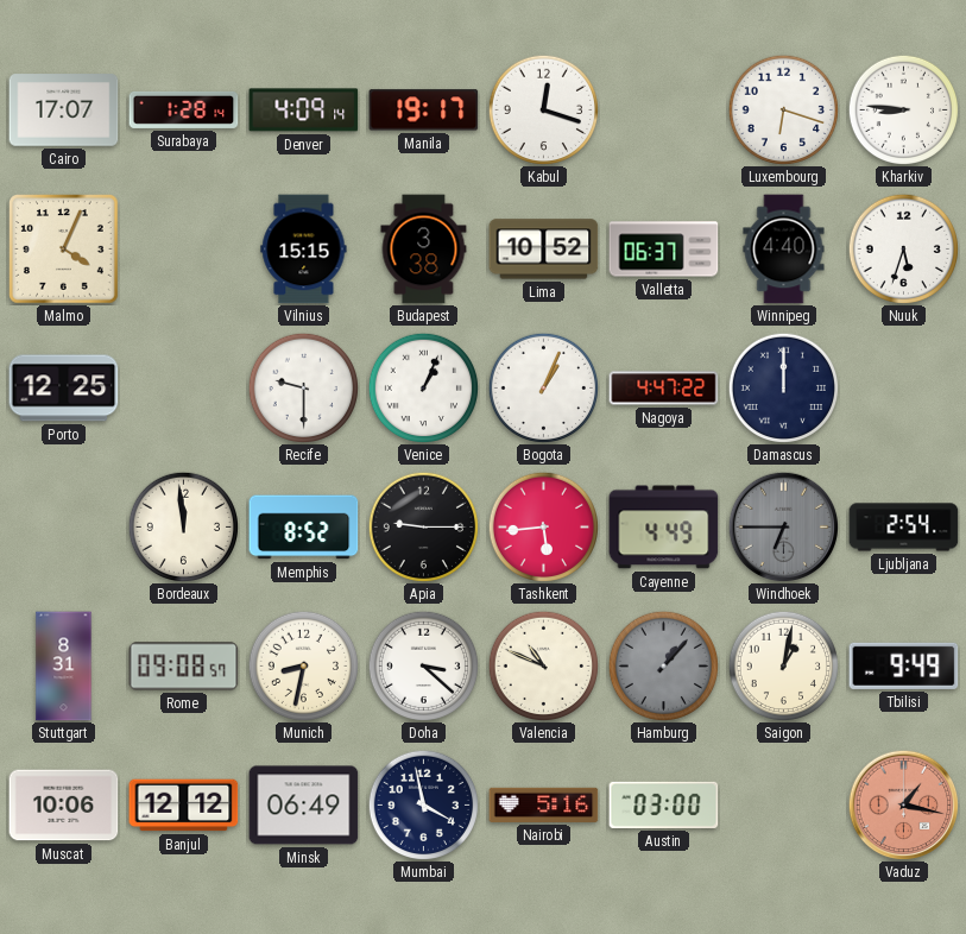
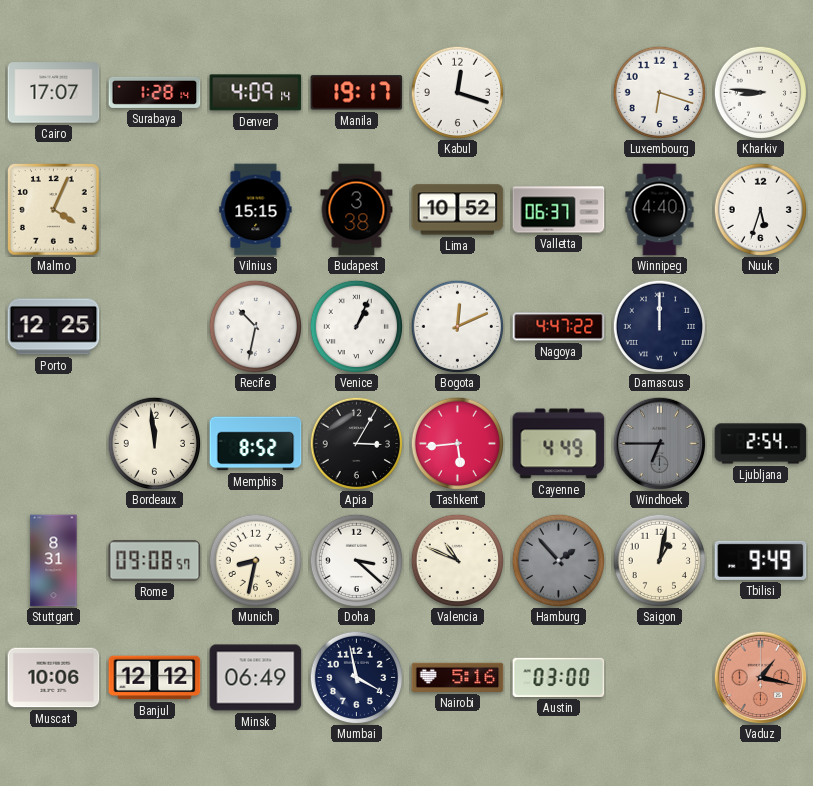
Recife: 9:30 -> 10:32
Bogota: 1:04 -> 12:11
Apia: 9:15 -> 3:05
Hamburg: 1:07 -> 1:53
